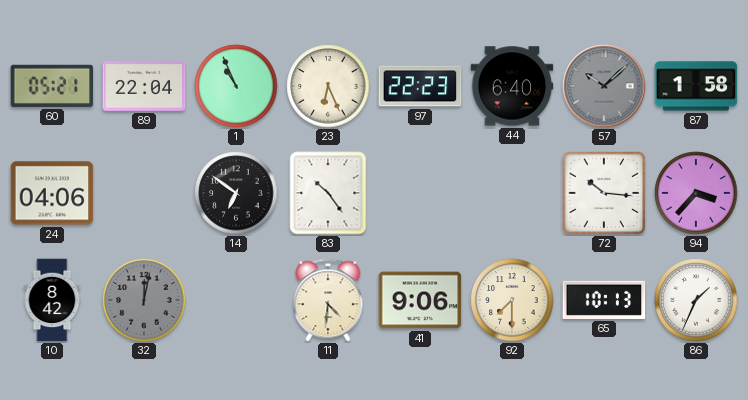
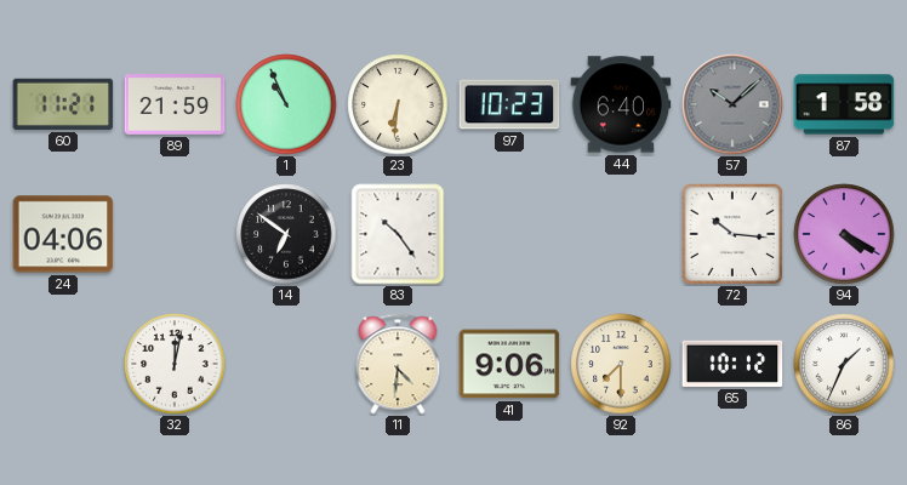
60: 05:21 -> 11:21
89: 22:04 -> 21:59
23: 6:26 -> 6:31
97: 22:23 -> 10:23
94: 3:37 -> 4:20
10: 8:42 -> none
32 dial: grey -> white
65: 10:13 -> 10:12
